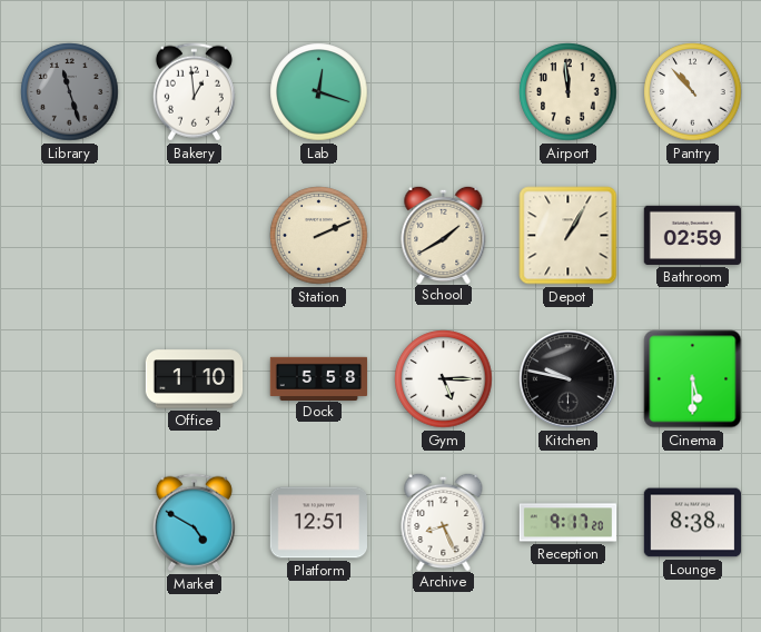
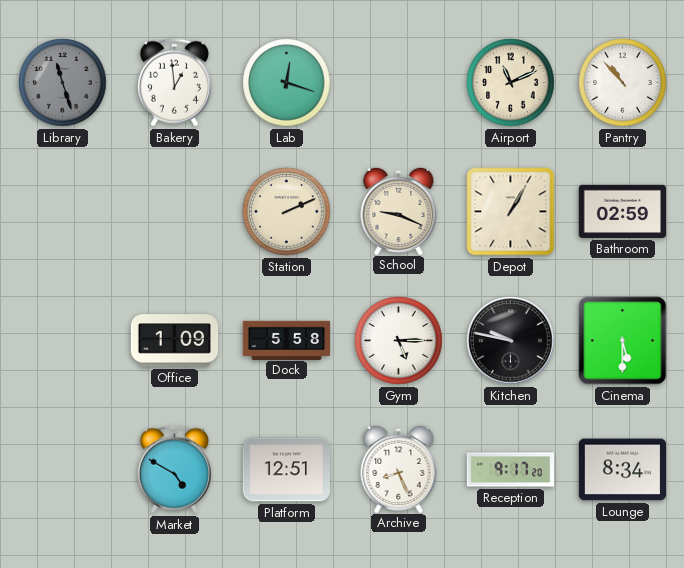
Airport: 11:59 -> 11:11
School: 1:40 -> 9:19
Office: 1:10 -> 1:09
Lounge: 8:38 -> 8:34
